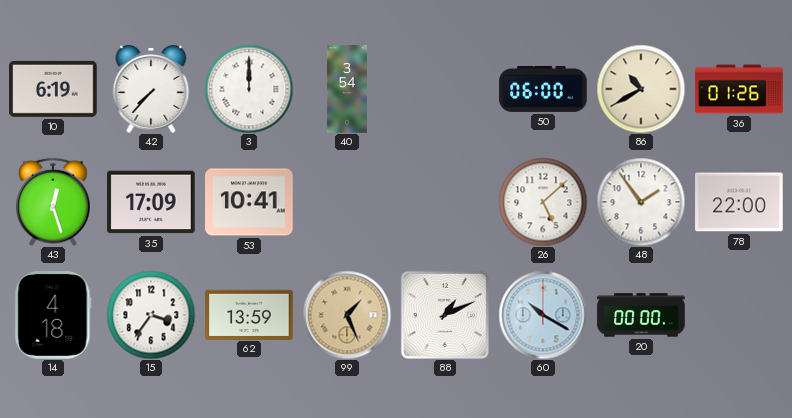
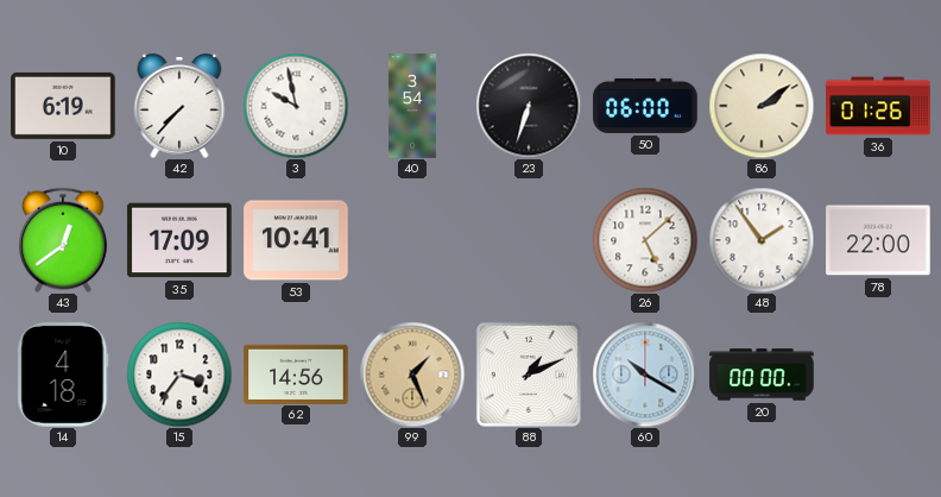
3: 12:00 -> 9:58
23: none -> 6:33
86: 10:40 -> 2:09
43: 12:27 -> 12:39
62: 13:59 -> 14:56
